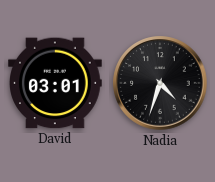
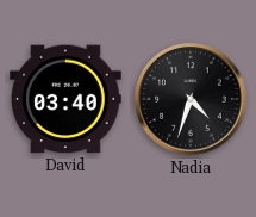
David: 03:01 -> 03:40
